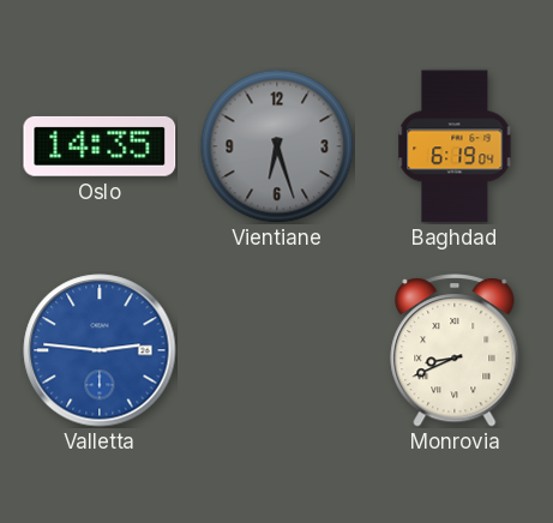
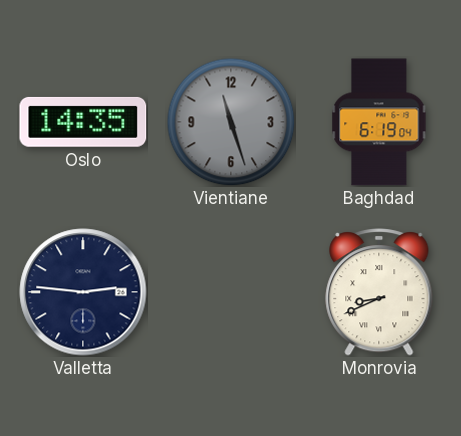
Vientiane: 6:27 -> 11:27
Valletta dial: blue -> navy
